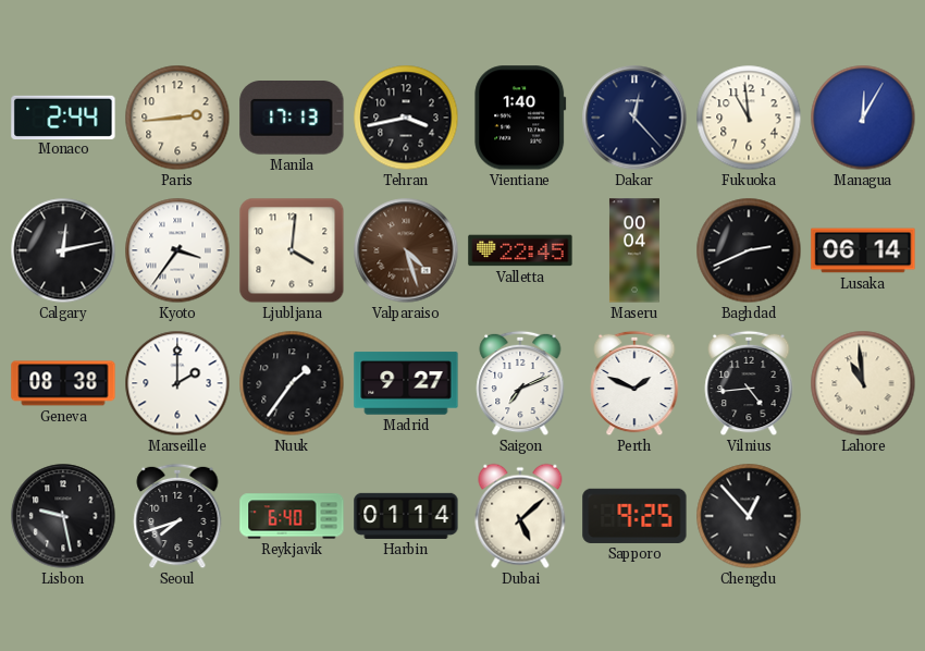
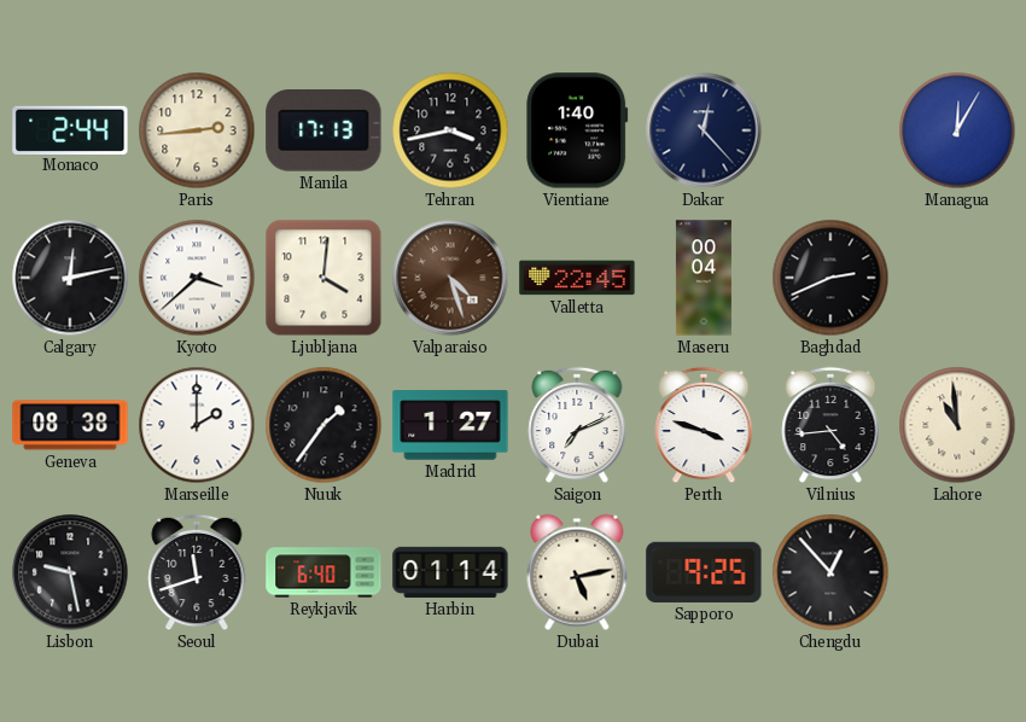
Fukuoka: 10:59 -> none
Kyoto: 3:36 -> 3:38
Lusaka: 06:14 -> none
Madrid: 9:27 -> 1:27
Perth: 1:49 -> 3:48
Seoul: 7:42 -> 11:42
Dubai: 5:08 -> 5:13
